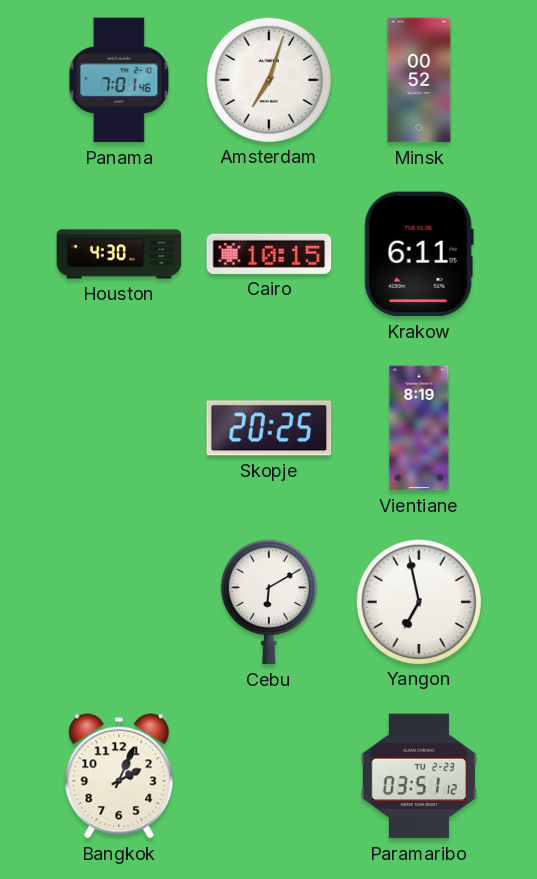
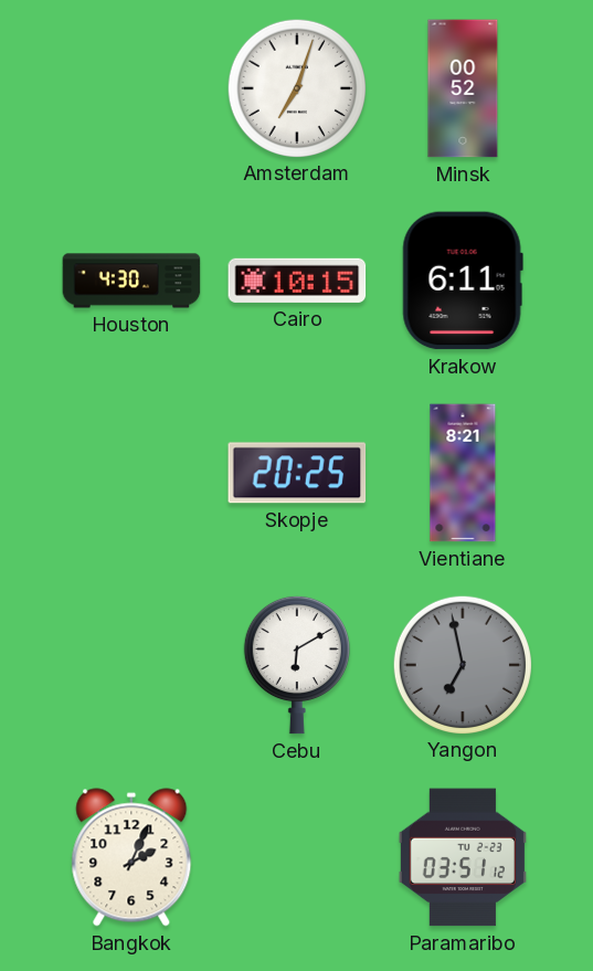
Panama: 7:01 -> none
Vientiane: 8:19 -> 8:21
Yangon dial: white -> grey
